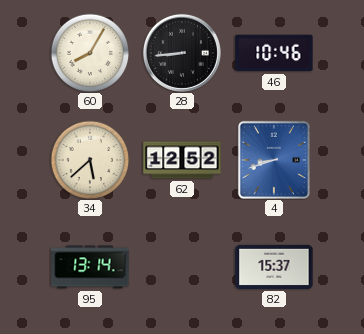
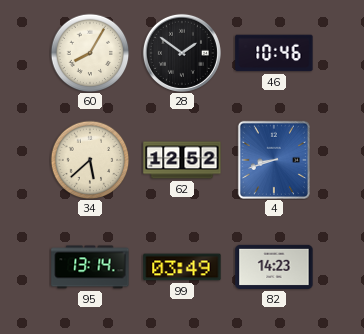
28: 8:44 -> 1:51
99: none -> 03:49
82: 15:37 -> 14:23
